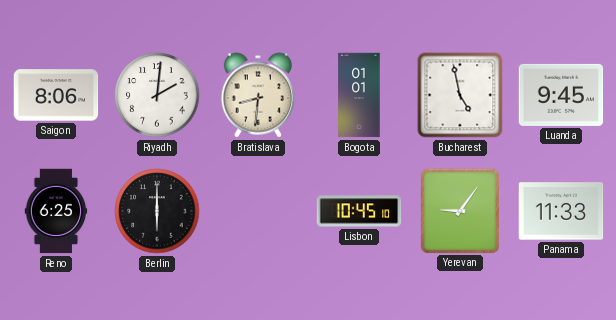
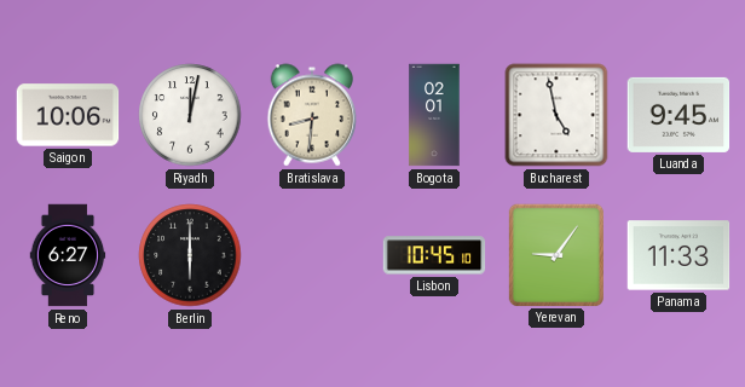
Saigon: 8:06 -> 10:06
Riyadh: 2:01 -> 12:02
Bogota: 01:01 -> 02:01
Reno: 6:25 -> 6:27
